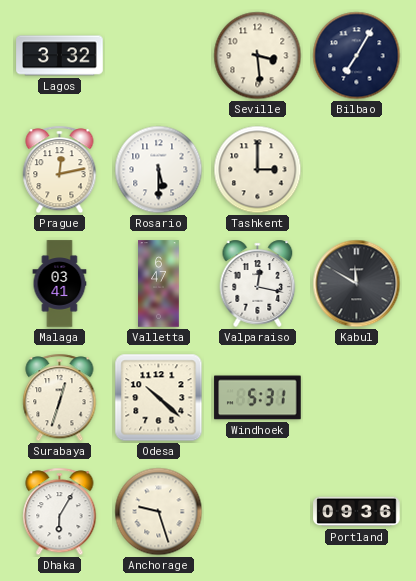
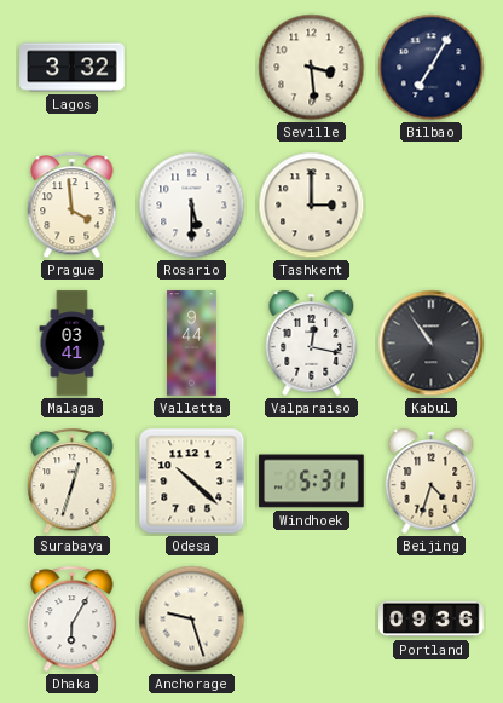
Prague: 12:13 -> 3:59
Valletta: 6:47 -> 9:44
Kabul: 11:50 -> 10:54
Beijing: none -> 4:33
